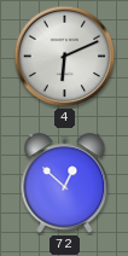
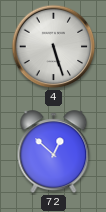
4: 6:11 -> 5:27
